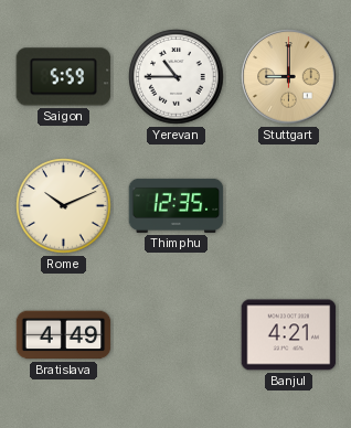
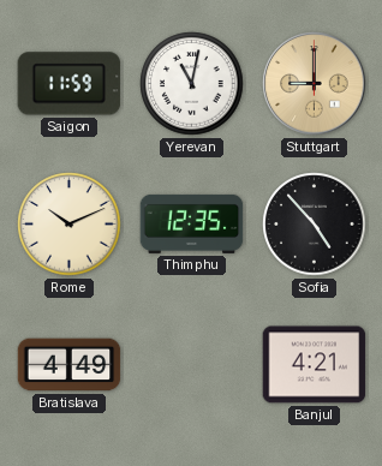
Saigon: 5:59 -> 11:59
Yerevan: 10:45 -> 11:02
Sofia: none -> 4:53
